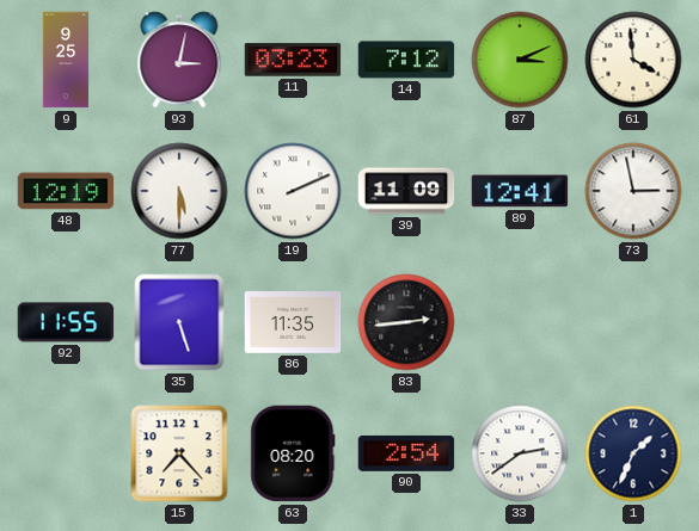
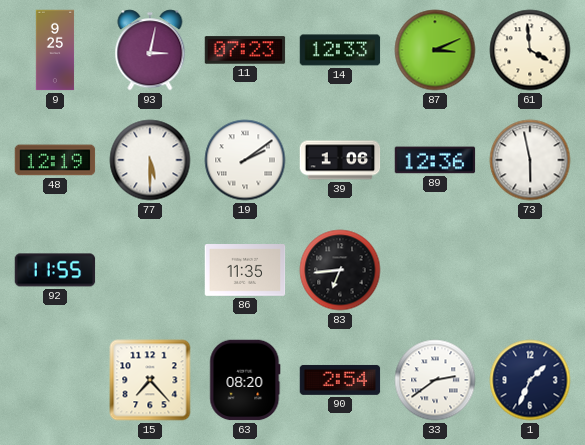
11: 03:23 -> 07:23
14: 7:12 -> 12:33
19: 2:11 -> 2:09
39: 11:09 -> 1:06
89: 12:41 -> 12:36
73: 2:58 -> 5:58
35: 5:27 -> none
83: 2:44 -> 6:44
